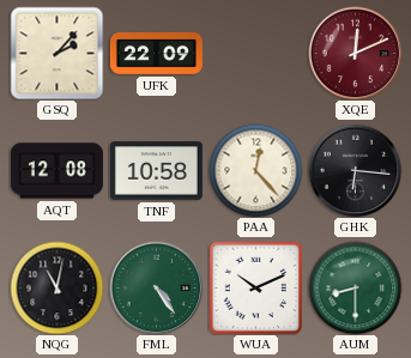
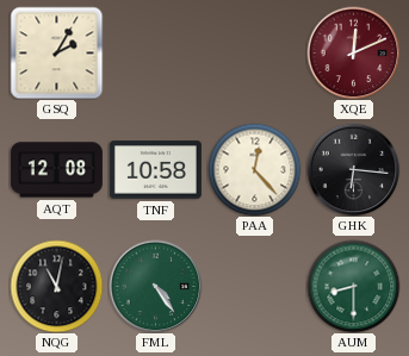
GSQ: 2:07 -> 2:05
UFK: 22:09 -> none
WUA: 10:11 -> none
